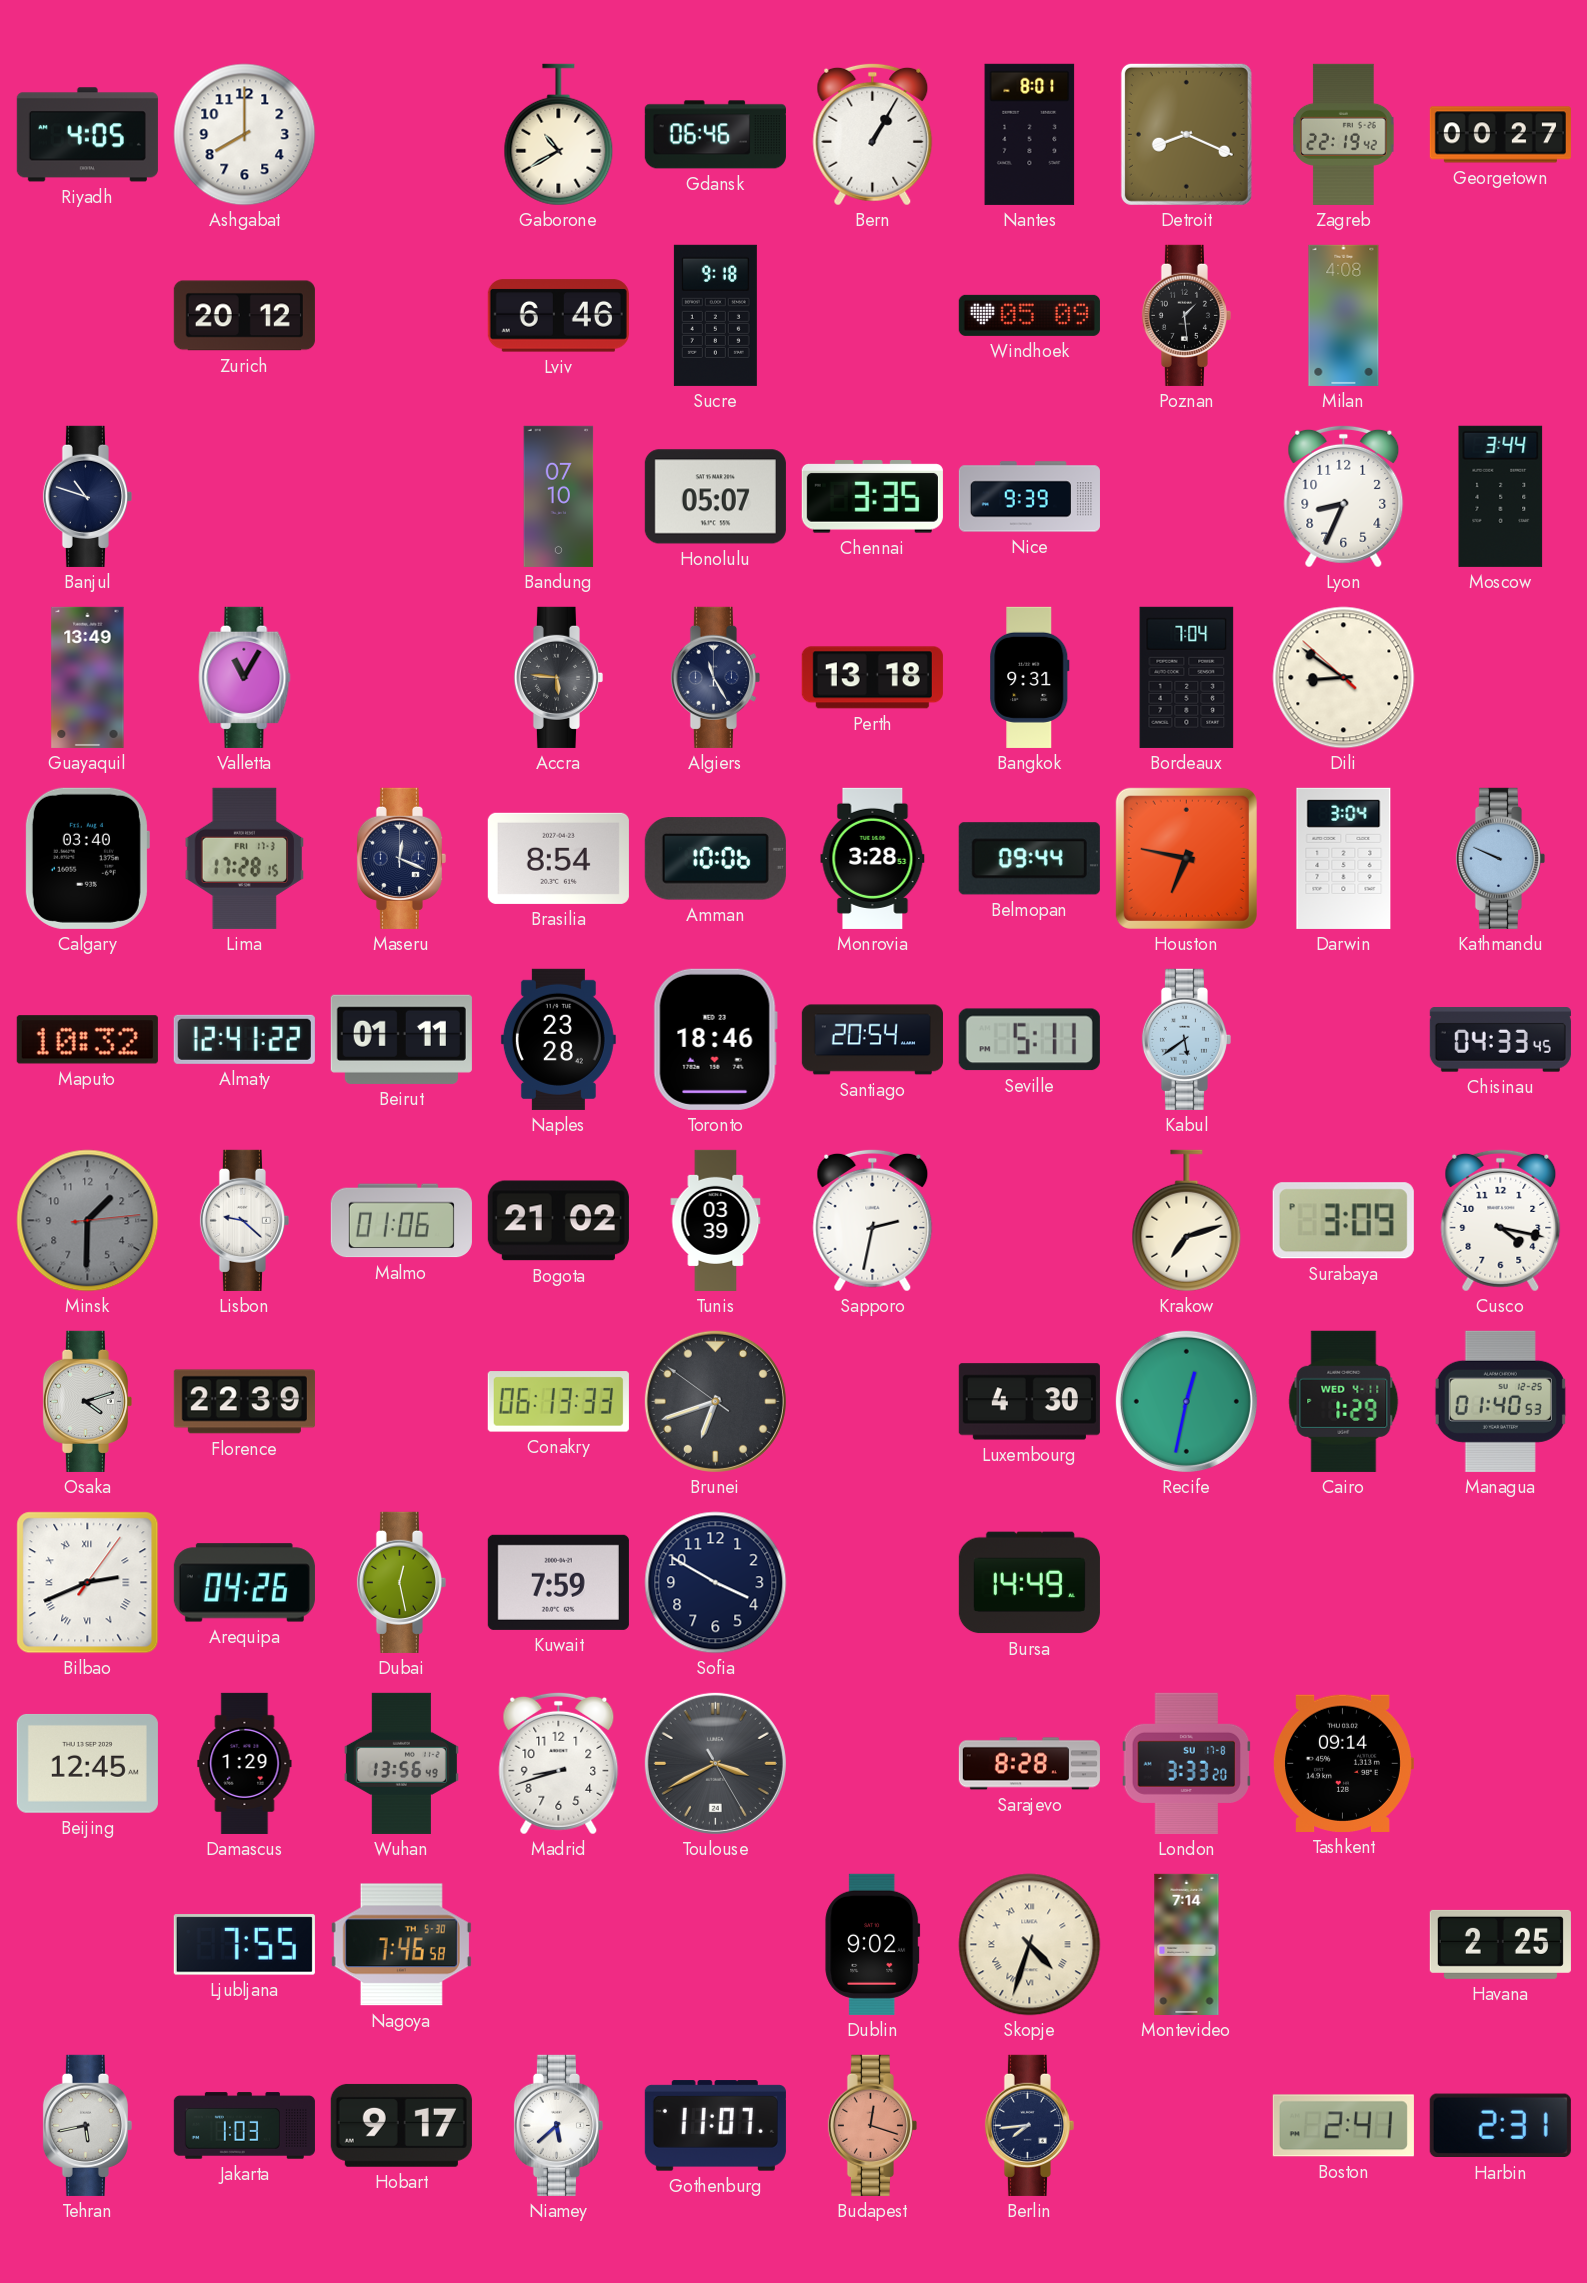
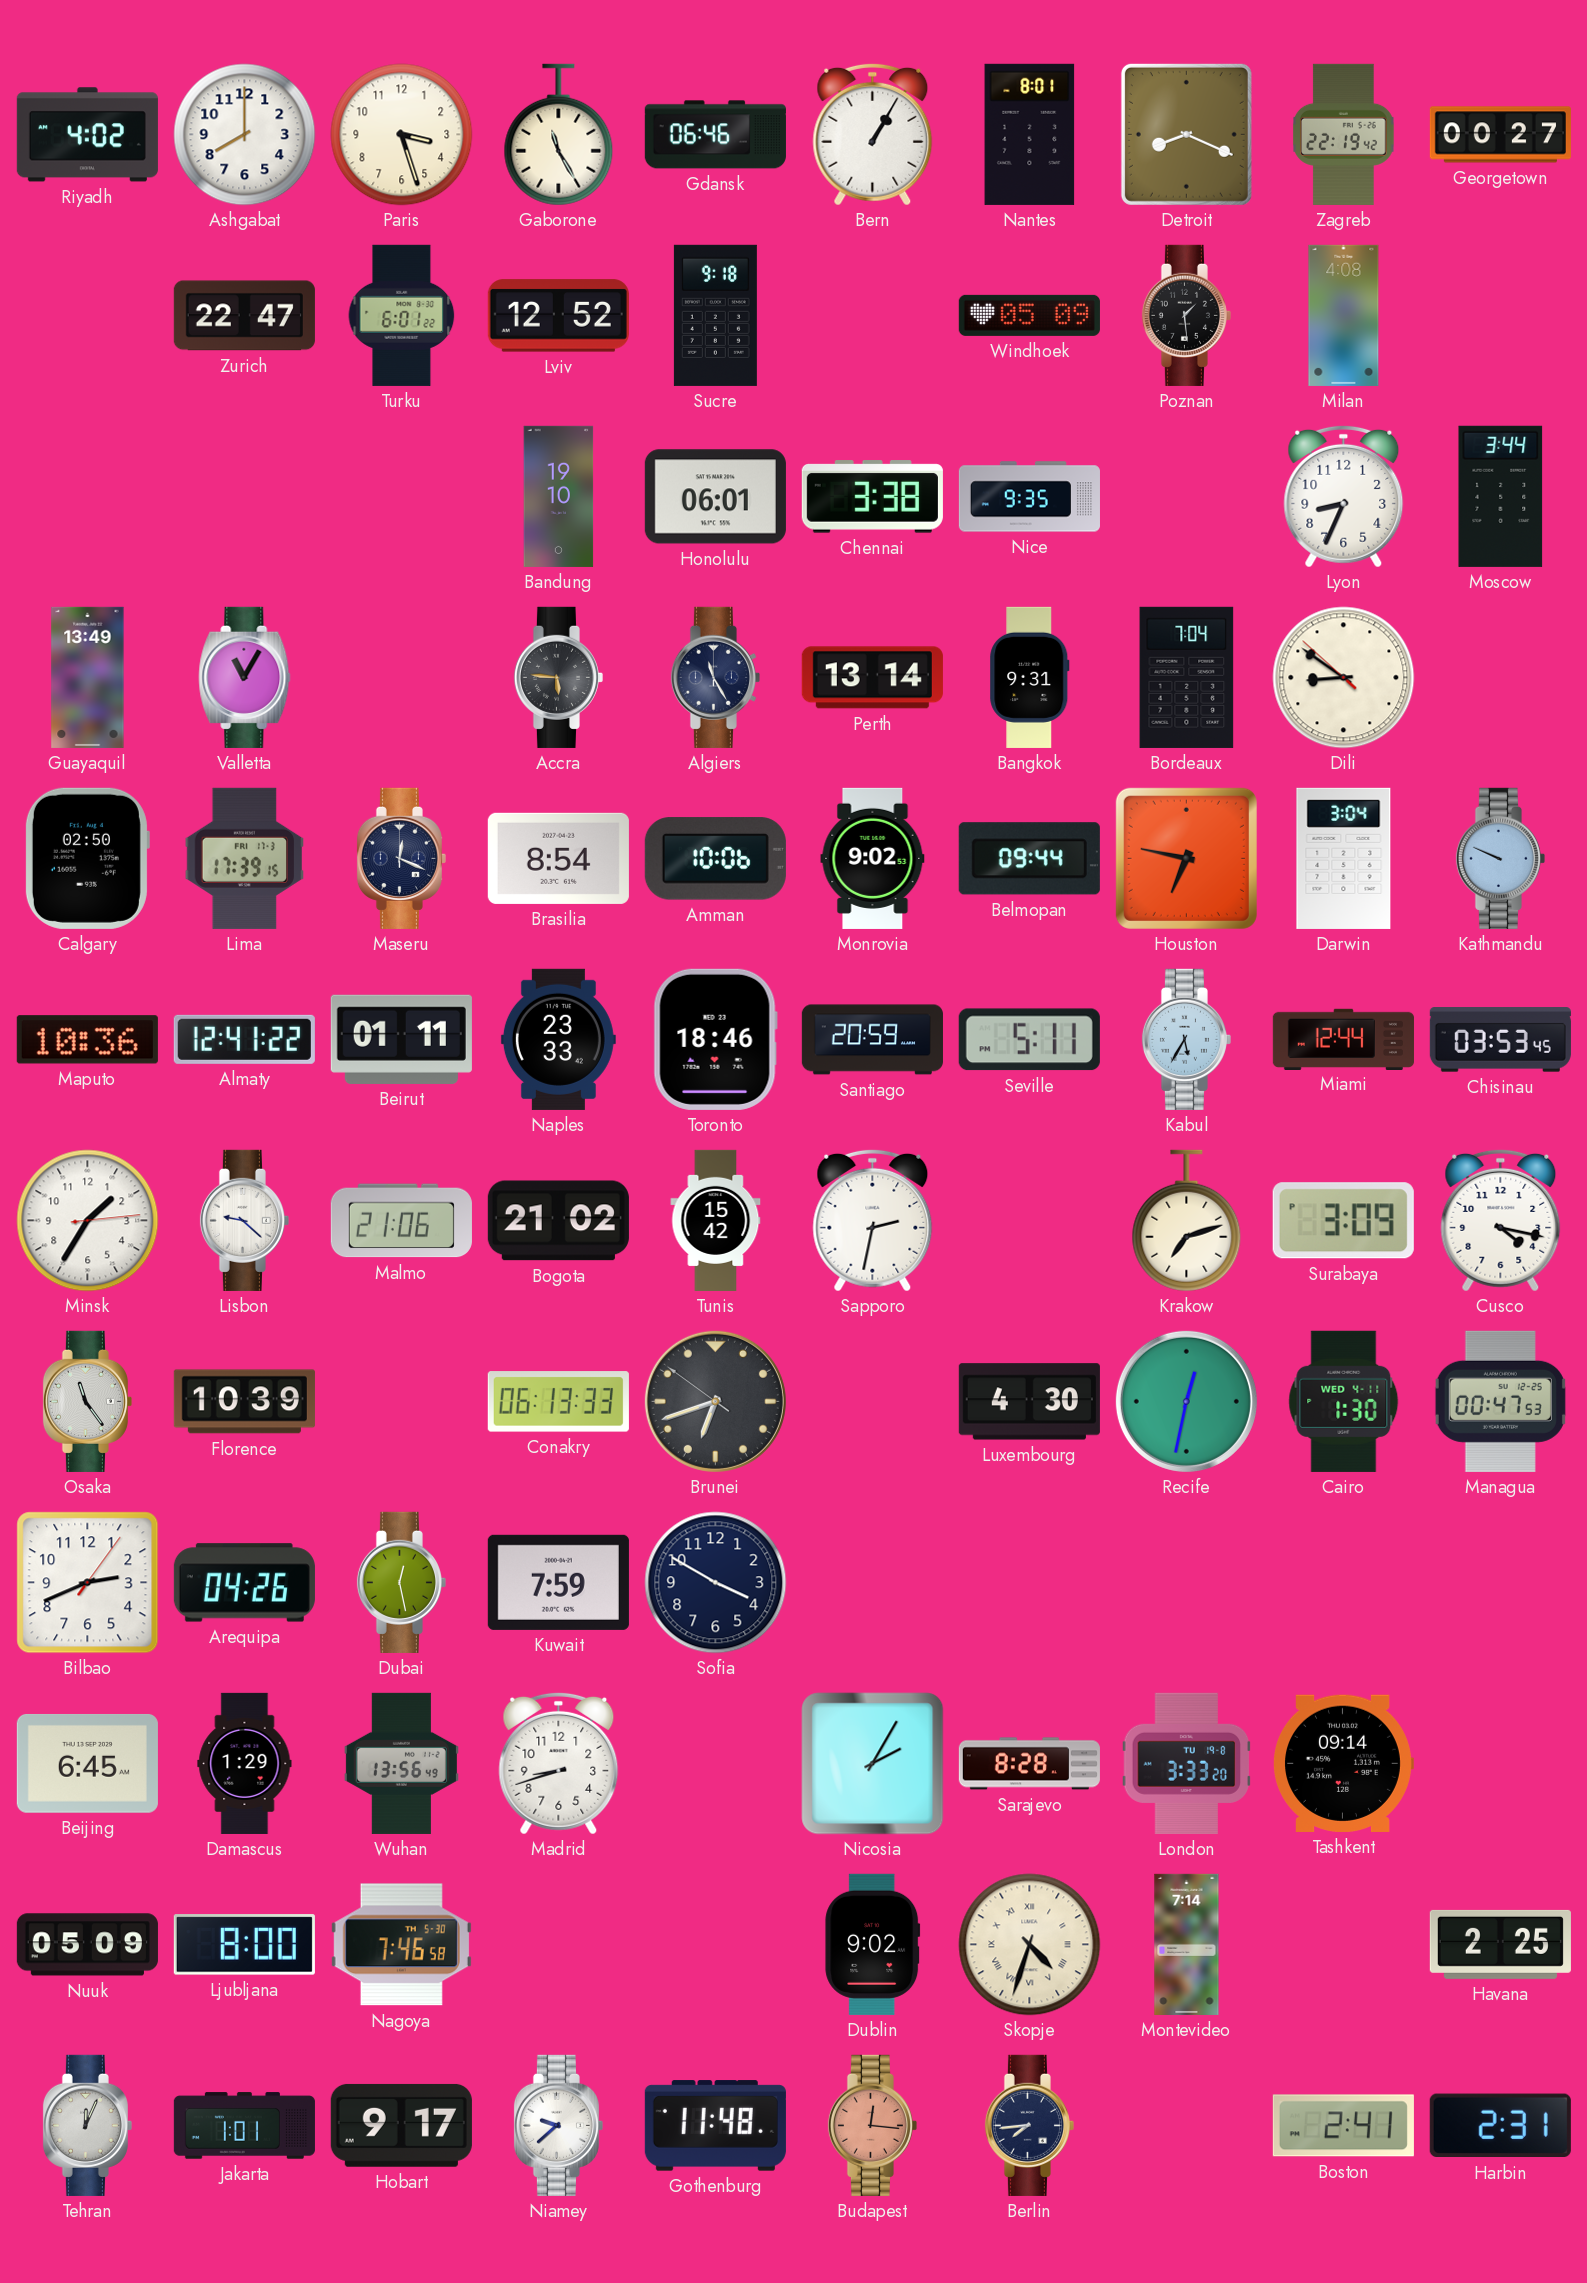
Riyadh: 4:05 -> 4:02
Paris: none -> 3:27
Gaborone: 10:40 -> 11:25
Zurich: 20:12 -> 22:47
Turku: none -> 6:01
Lviv: 6:46 -> 12:52
Banjul: 10:48 -> none
Bandung: 07:10 -> 19:10
Honolulu: 05:07 -> 06:01
Chennai: 3:35 -> 3:38
Nice: 9:39 -> 9:35
Perth: 13:18 -> 13:14
Calgary: 03:40 -> 02:50
Lima: 17:28 -> 17:39
Monrovia: 3:28 -> 9:02
Maputo: 10:32 -> 10:36
Naples: 23:28 -> 23:33
Santiago: 20:54 -> 20:59
Kabul: 5:39 -> 5:35
Miami: none -> 12:44
Chisinau: 04:33 -> 03:53
Minsk: 1:30 -> 1:35
Minsk dial: grey -> white
Malmo: 01:06 -> 21:06
Tunis: 03:39 -> 15:42
Osaka: 4:12 -> 11:24
Florence: 22:39 -> 10:39
Cairo: 1:29 -> 1:30
Managua: 01:40 -> 00:47
Bilbao numerals: Roman -> Arabic
Bursa: 14:49 -> none
Beijing: 12:45 -> 6:45
Toulouse: 3:40 -> none
Nicosia: none -> 2:05
London date: SU 17-8 -> TU 19-8
Nuuk: none -> 05:09
Ljubljana: 7:55 -> 8:00
Tehran: 5:43 -> 12:04
Jakarta: 1:03 -> 1:01
Niamey: 5:38 -> 9:38
Gothenburg: 11:07 -> 11:48
Budapest: 12:18 -> 12:16
